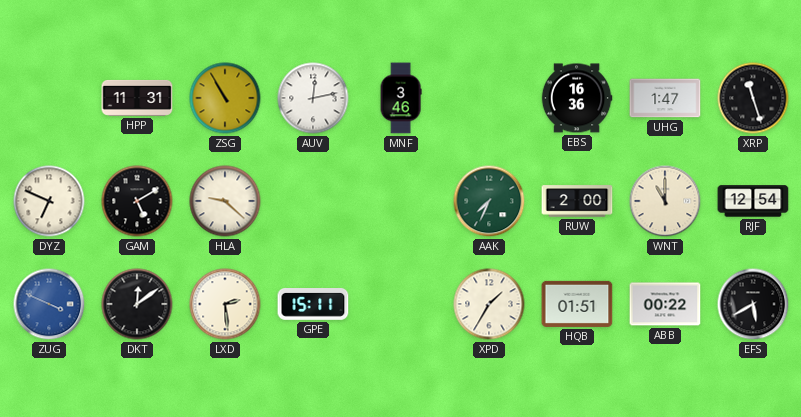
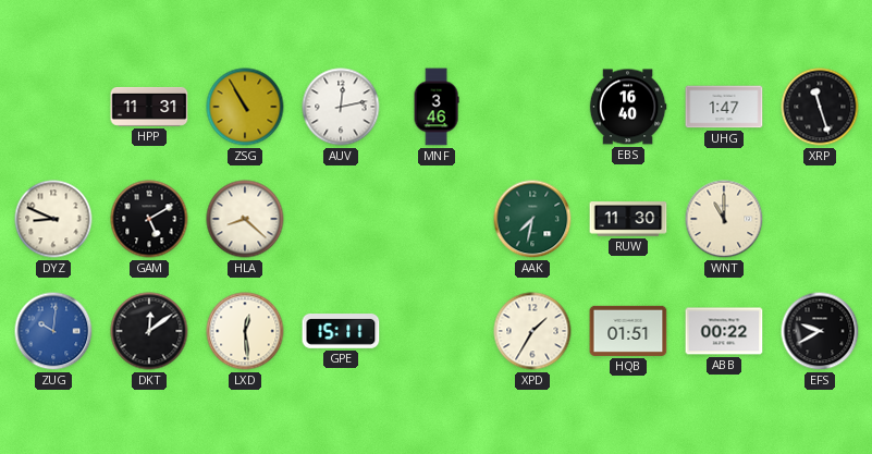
EBS: 16:36 -> 16:40
DYZ: 6:49 -> 8:49
HLA: 9:22 -> 8:22
AAK: 7:34 -> 7:32
RUW: 2:00 -> 11:30
RJF: 12:54 -> none
ZUG: 3:49 -> 10:01
LXD: 2:29 -> 12:29
EFS: 5:40 -> 9:40
